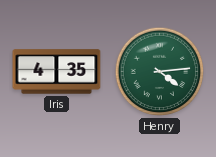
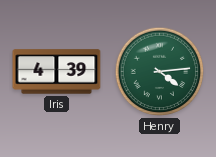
Iris: 4:35 -> 4:39
